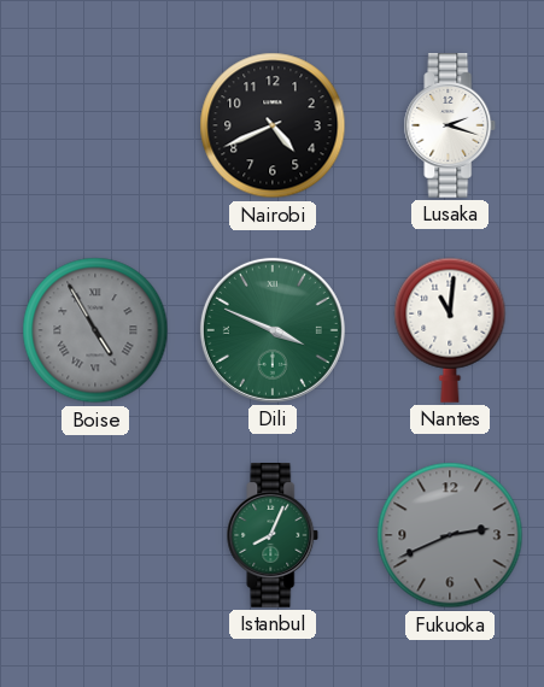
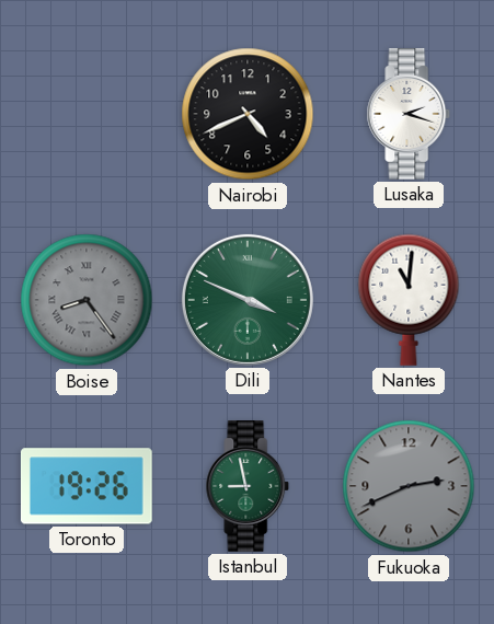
Boise: 4:55 -> 8:24
Toronto: none -> 19:26
Istanbul: 8:04 -> 8:58
